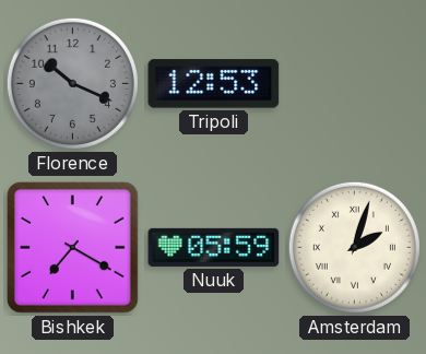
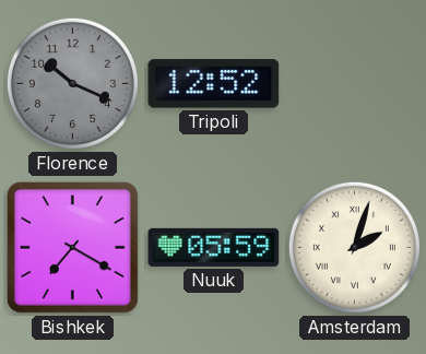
Tripoli: 12:53 -> 12:52
